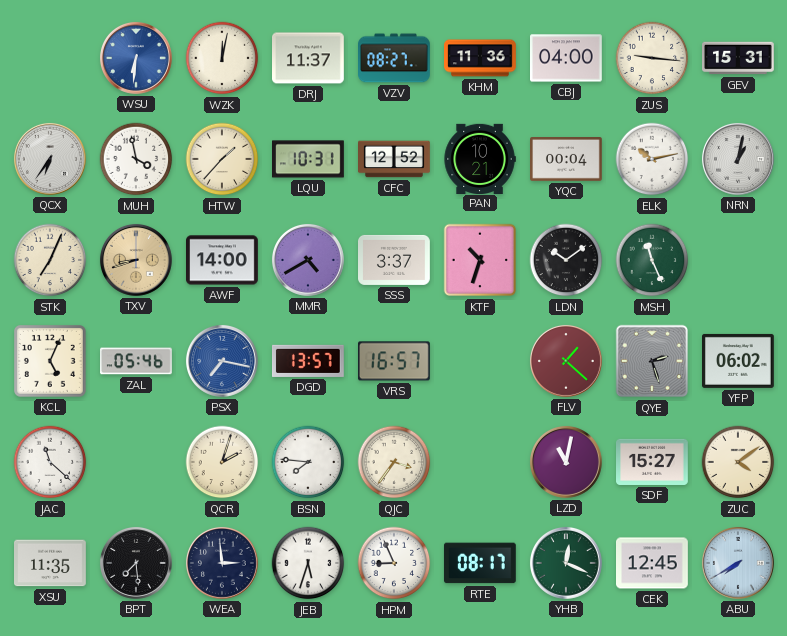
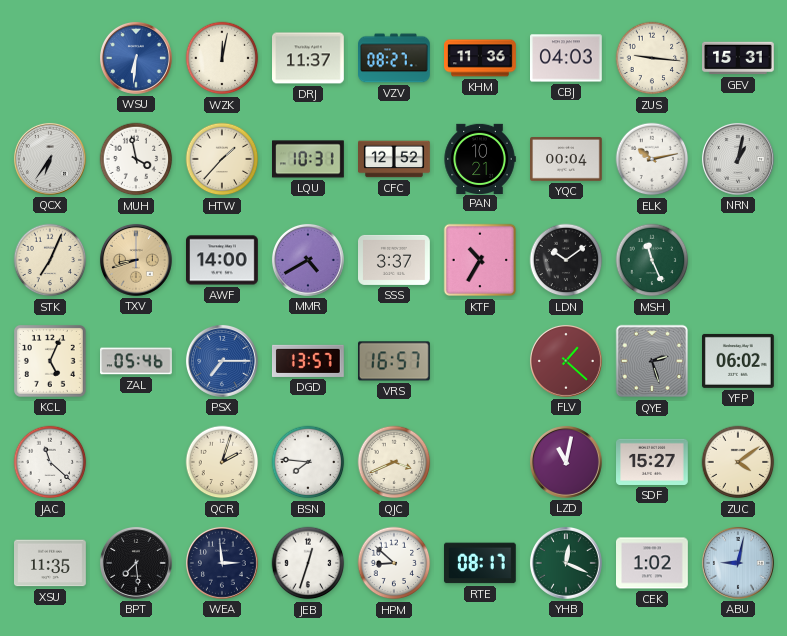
CBJ: 04:00 -> 04:03
KTF: 10:33 -> 10:35
PSX: 7:17 -> 7:15
QJC: 3:36 -> 3:41
JEB: 5:33 -> 12:33
HPM: 8:56 -> 8:52
CEK: 12:45 -> 1:02
ABU: 7:40 -> 9:02
